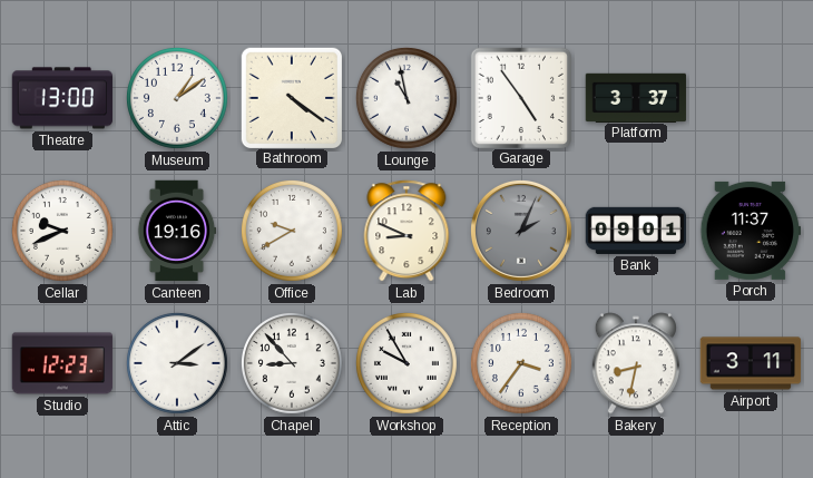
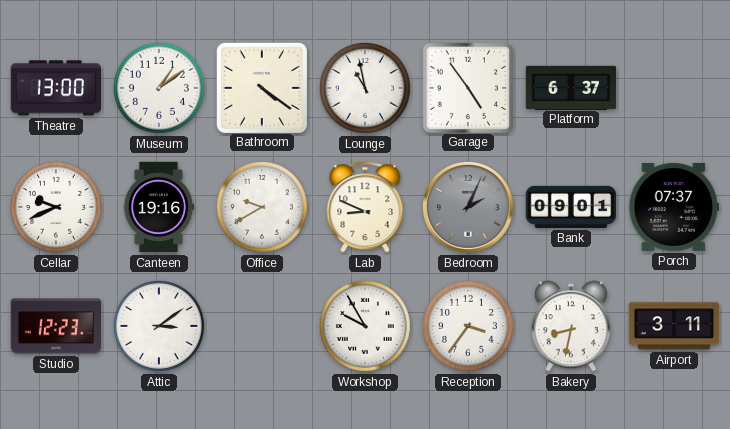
Platform: 3:37 -> 6:37
Porch: 11:37 -> 07:37
Chapel: 8:53 -> none
